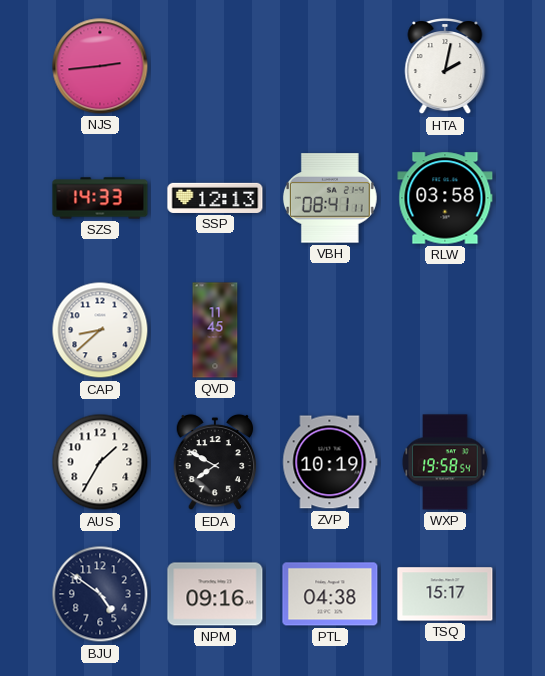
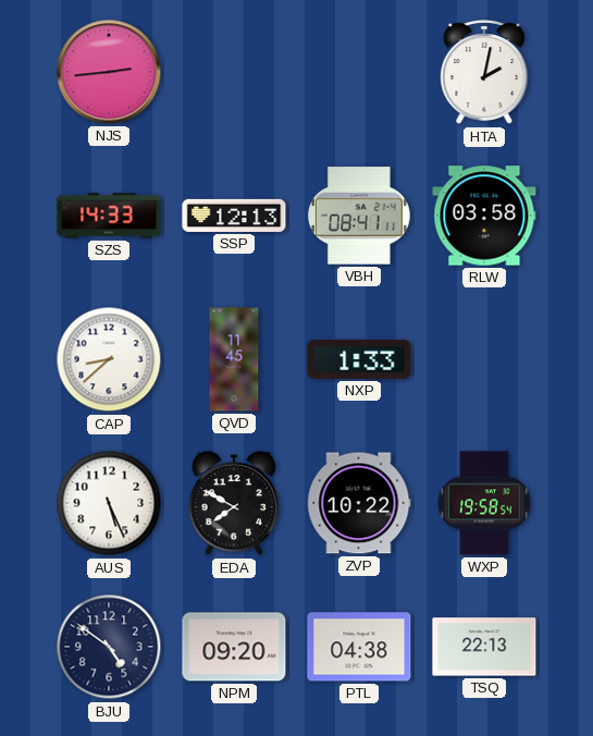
NXP: none -> 1:33
AUS: 1:35 -> 5:26
ZVP: 10:19 -> 10:22
NPM: 09:16 -> 09:20
TSQ: 15:17 -> 22:13
